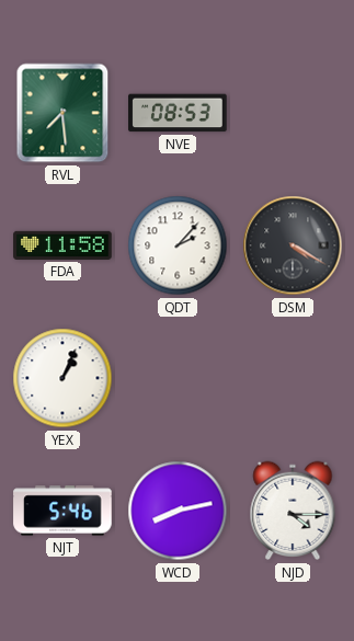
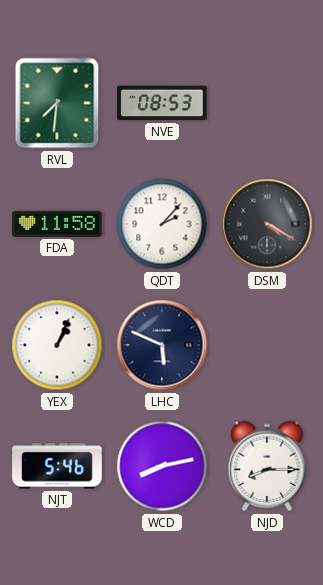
RVL: 7:29 -> 7:31
LHC: none -> 5:49
NJD: 4:15 -> 8:15
